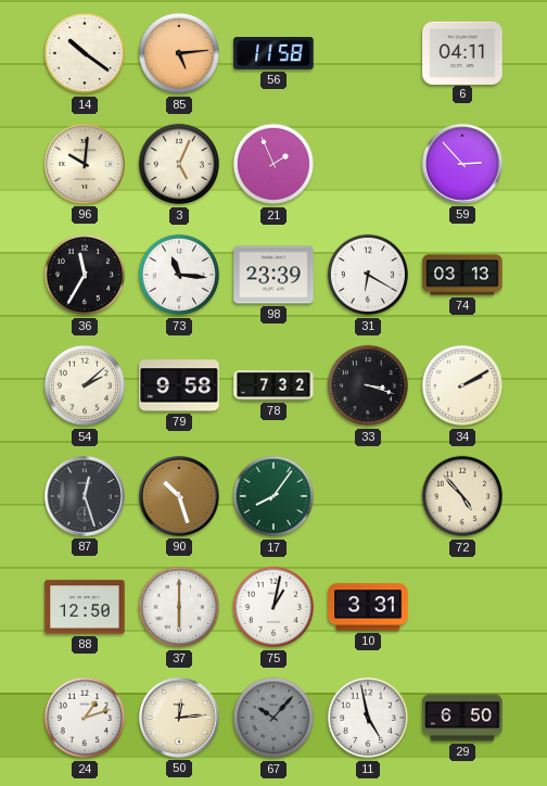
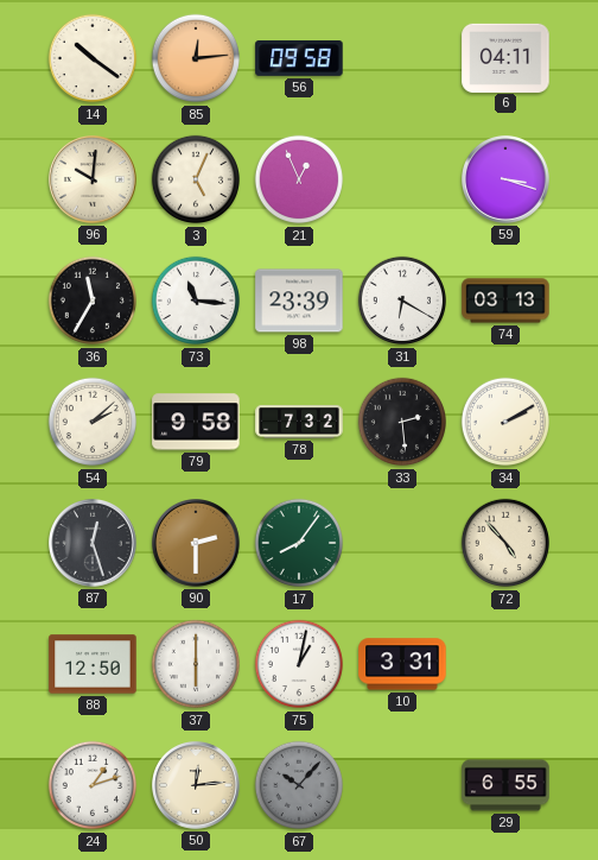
85: 5:14 -> 12:14
56: 11:58 -> 09:58
21: 1:56 -> 12:56
59: 2:53 -> 3:18
33: 3:18 -> 2:29
90: 10:27 -> 2:30
11: 4:58 -> none
29: 6:50 -> 6:55
